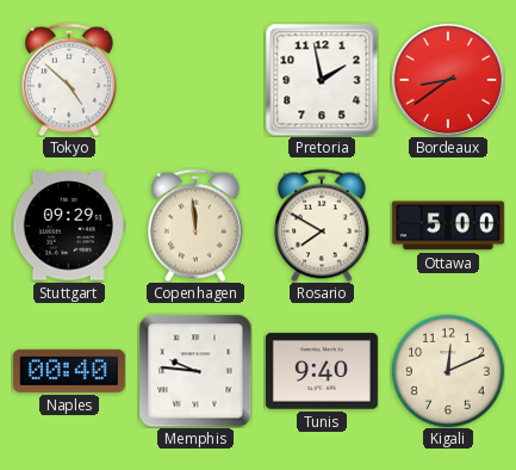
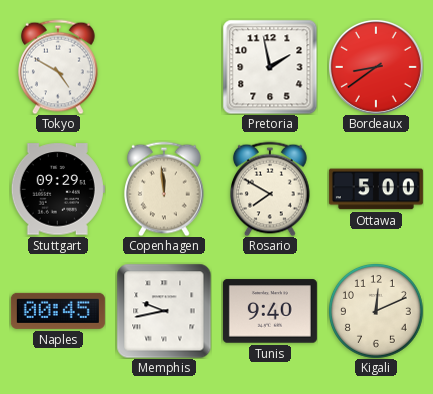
Tokyo: 4:52 -> 4:50
Naples: 00:40 -> 00:45
Memphis: 9:46 -> 9:43
